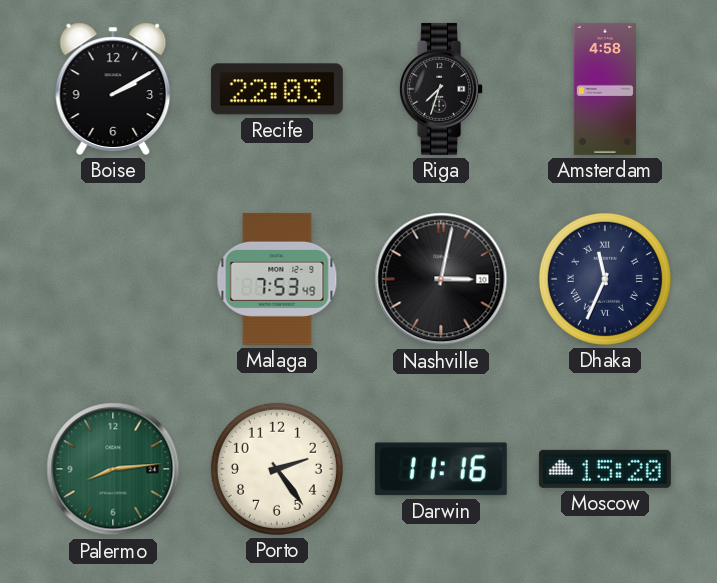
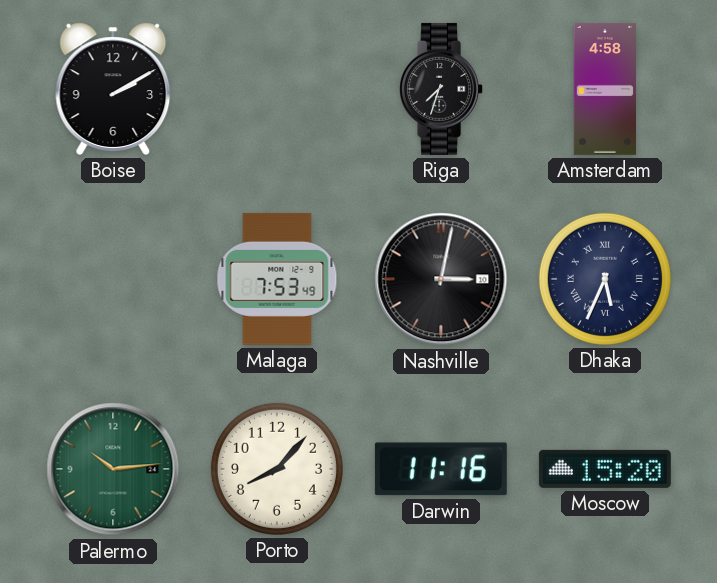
Recife: 22:03 -> none
Dhaka: 11:34 -> 5:34
Palermo: 8:14 -> 10:14
Porto: 2:24 -> 8:07
